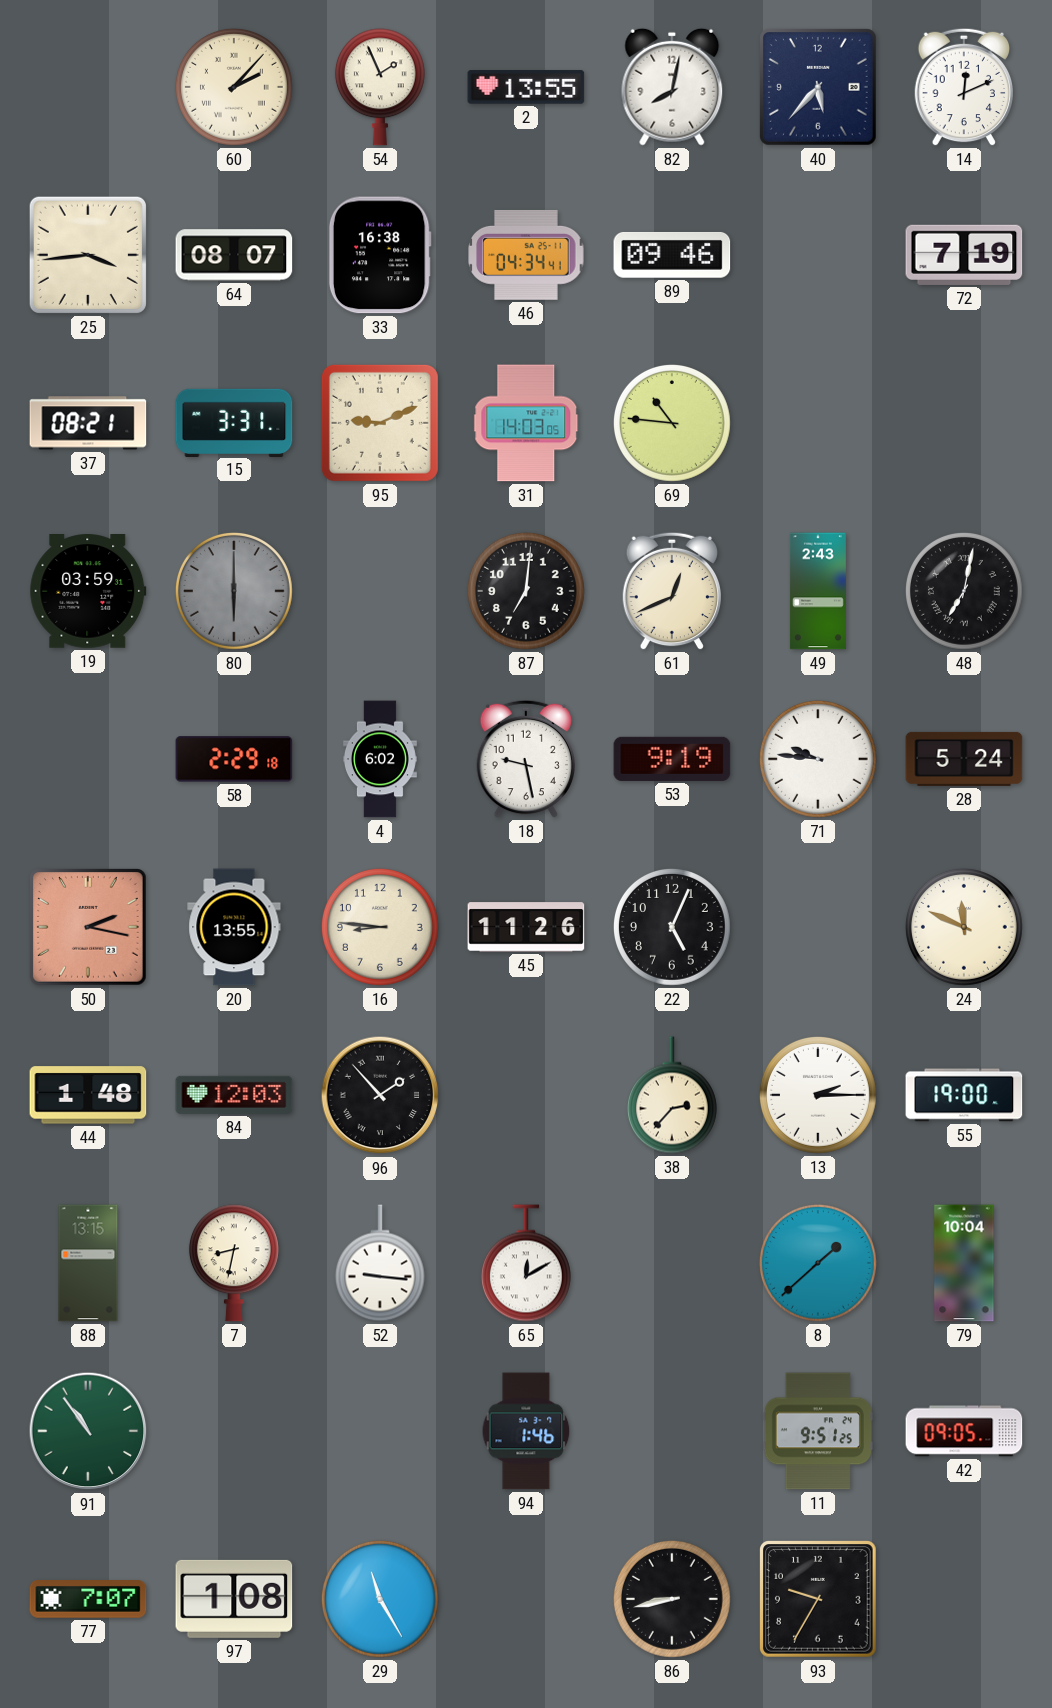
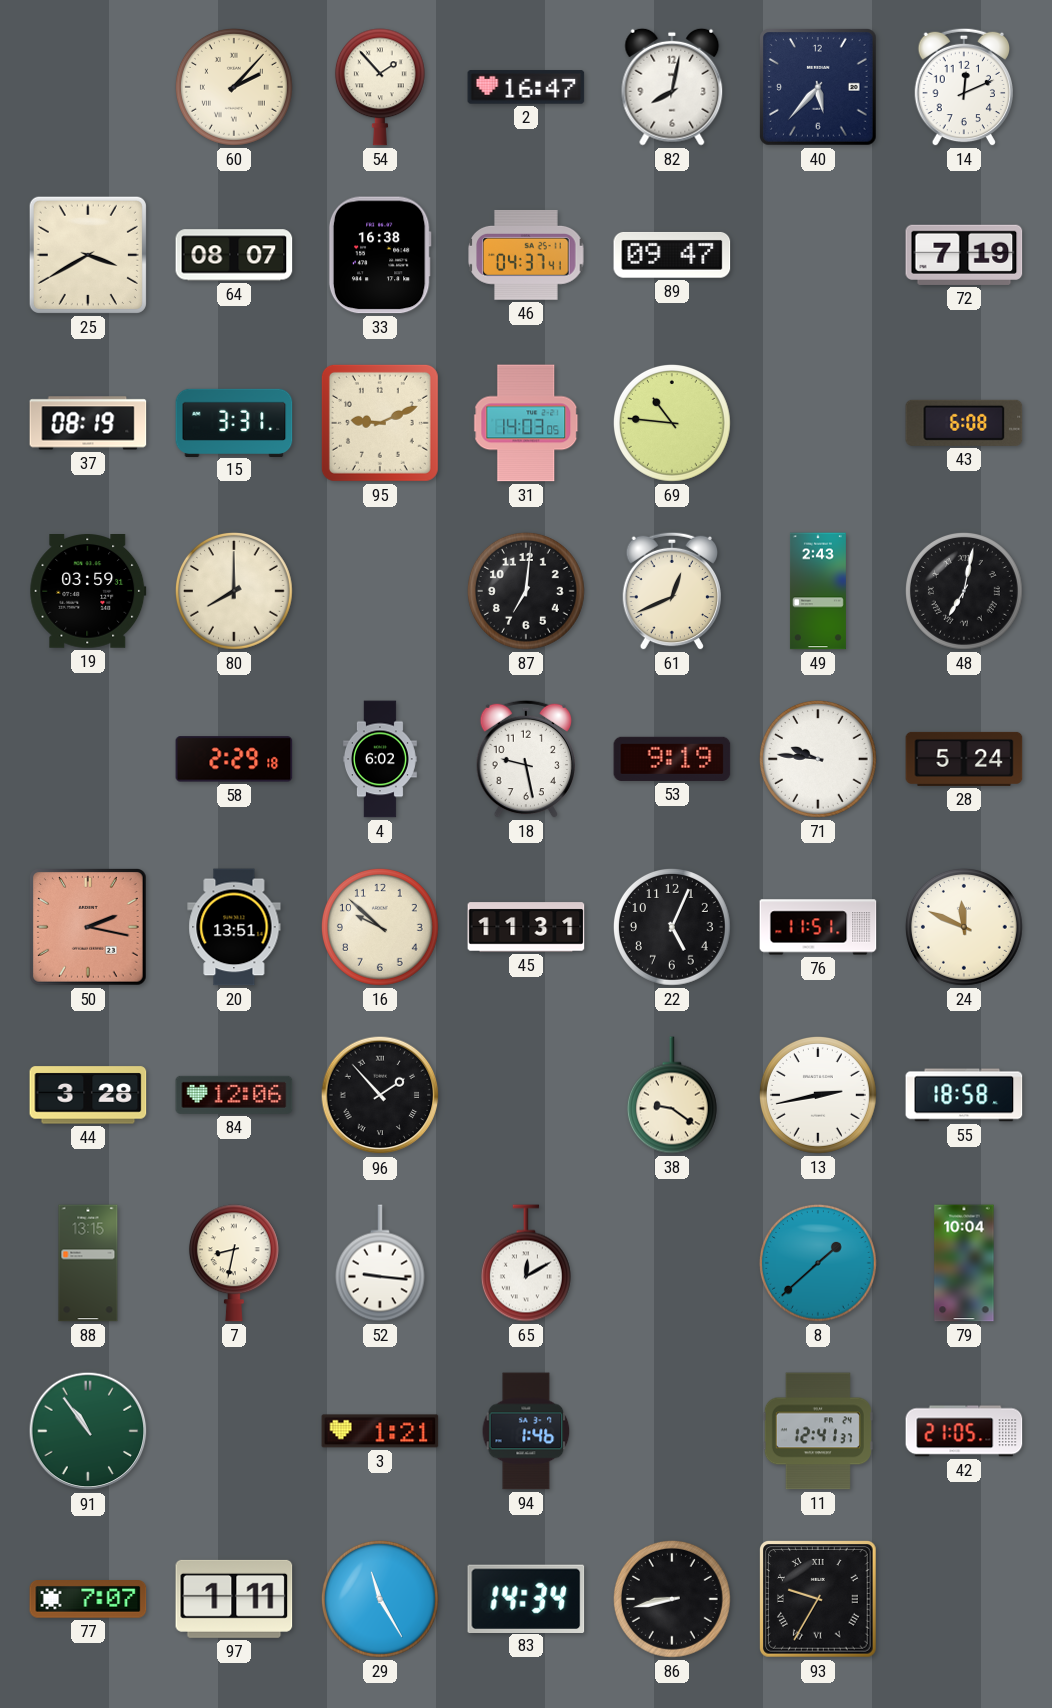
54: 1:56 -> 1:53
2: 13:55 -> 16:47
25: 3:44 -> 3:40
46: 04:34 -> 04:37
89: 09:46 -> 09:47
37: 08:21 -> 08:19
43: none -> 6:08
80: 6:00 -> 8:00
80 dial: grey -> cream
20: 13:55 -> 13:51
16: 8:46 -> 9:52
45: 11:26 -> 11:31
76: none -> 11:51
44: 1:48 -> 3:28
84: 12:03 -> 12:06
38: 2:37 -> 9:21
13: 2:15 -> 2:43
55: 19:00 -> 18:58
3: none -> 1:21
11: 9:51 -> 12:41
42: 09:05 -> 21:05
97: 1:08 -> 1:11
83: none -> 14:34
93 numerals: Arabic -> Roman
